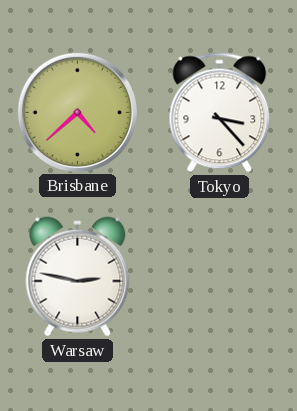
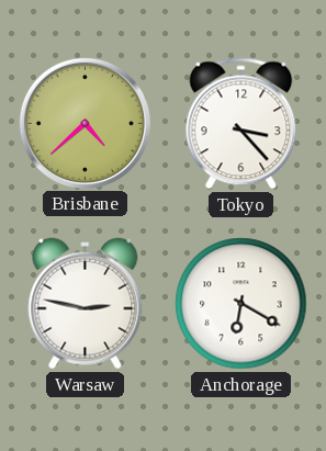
Anchorage: none -> 6:20
